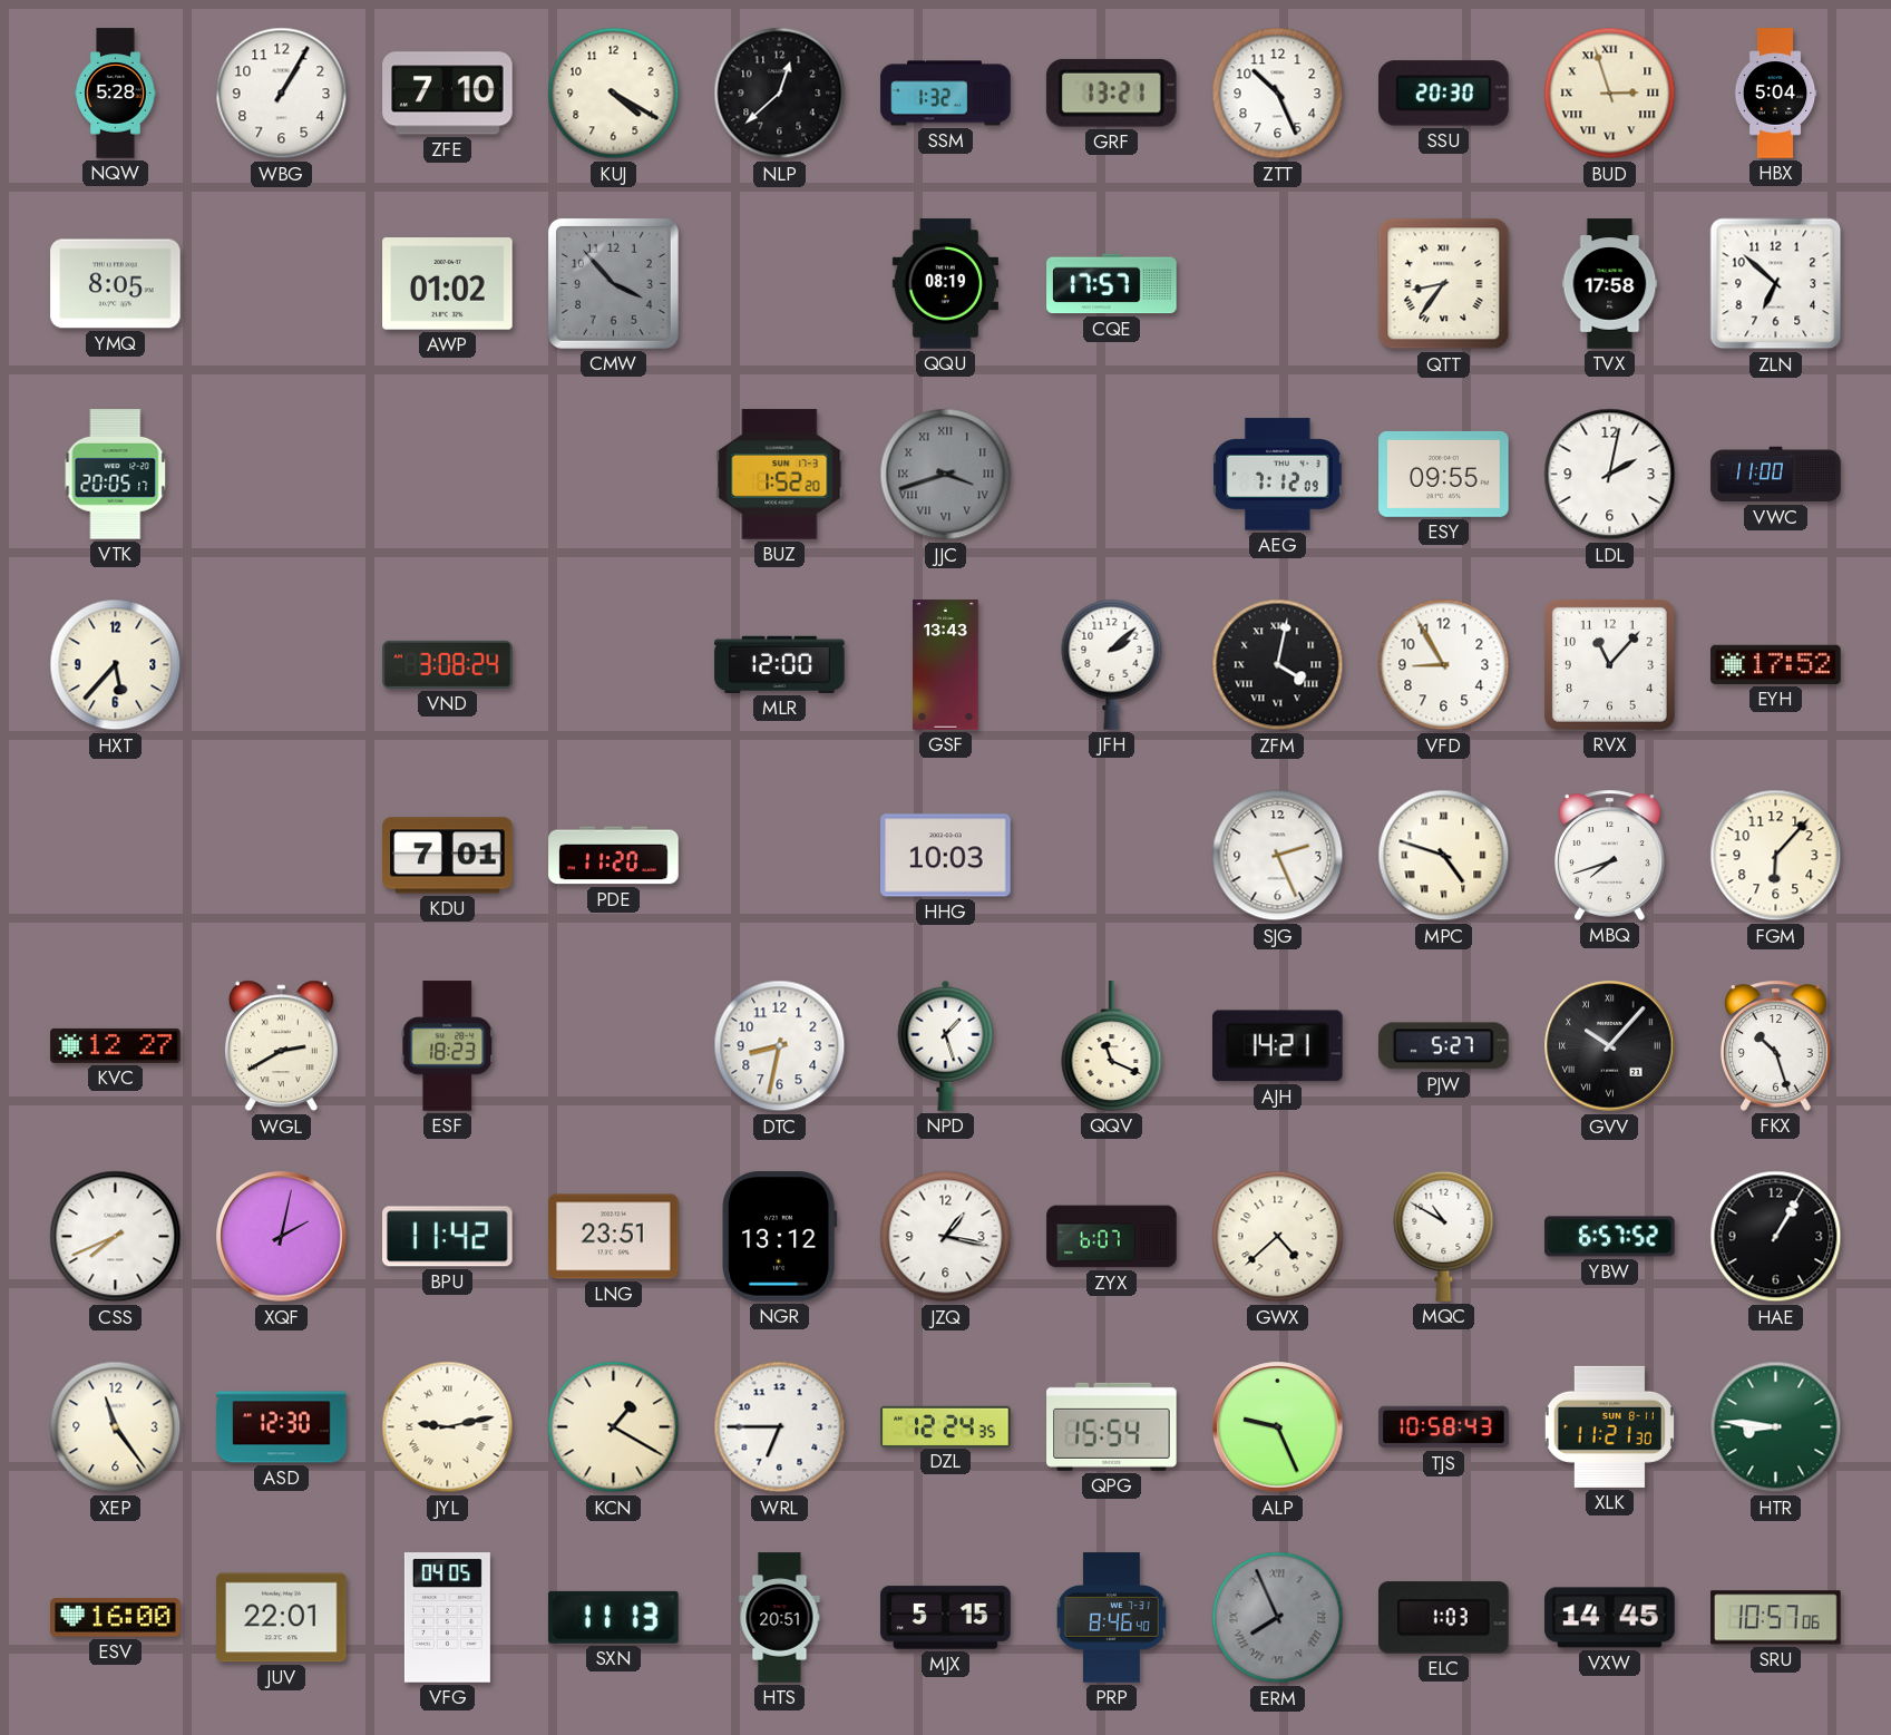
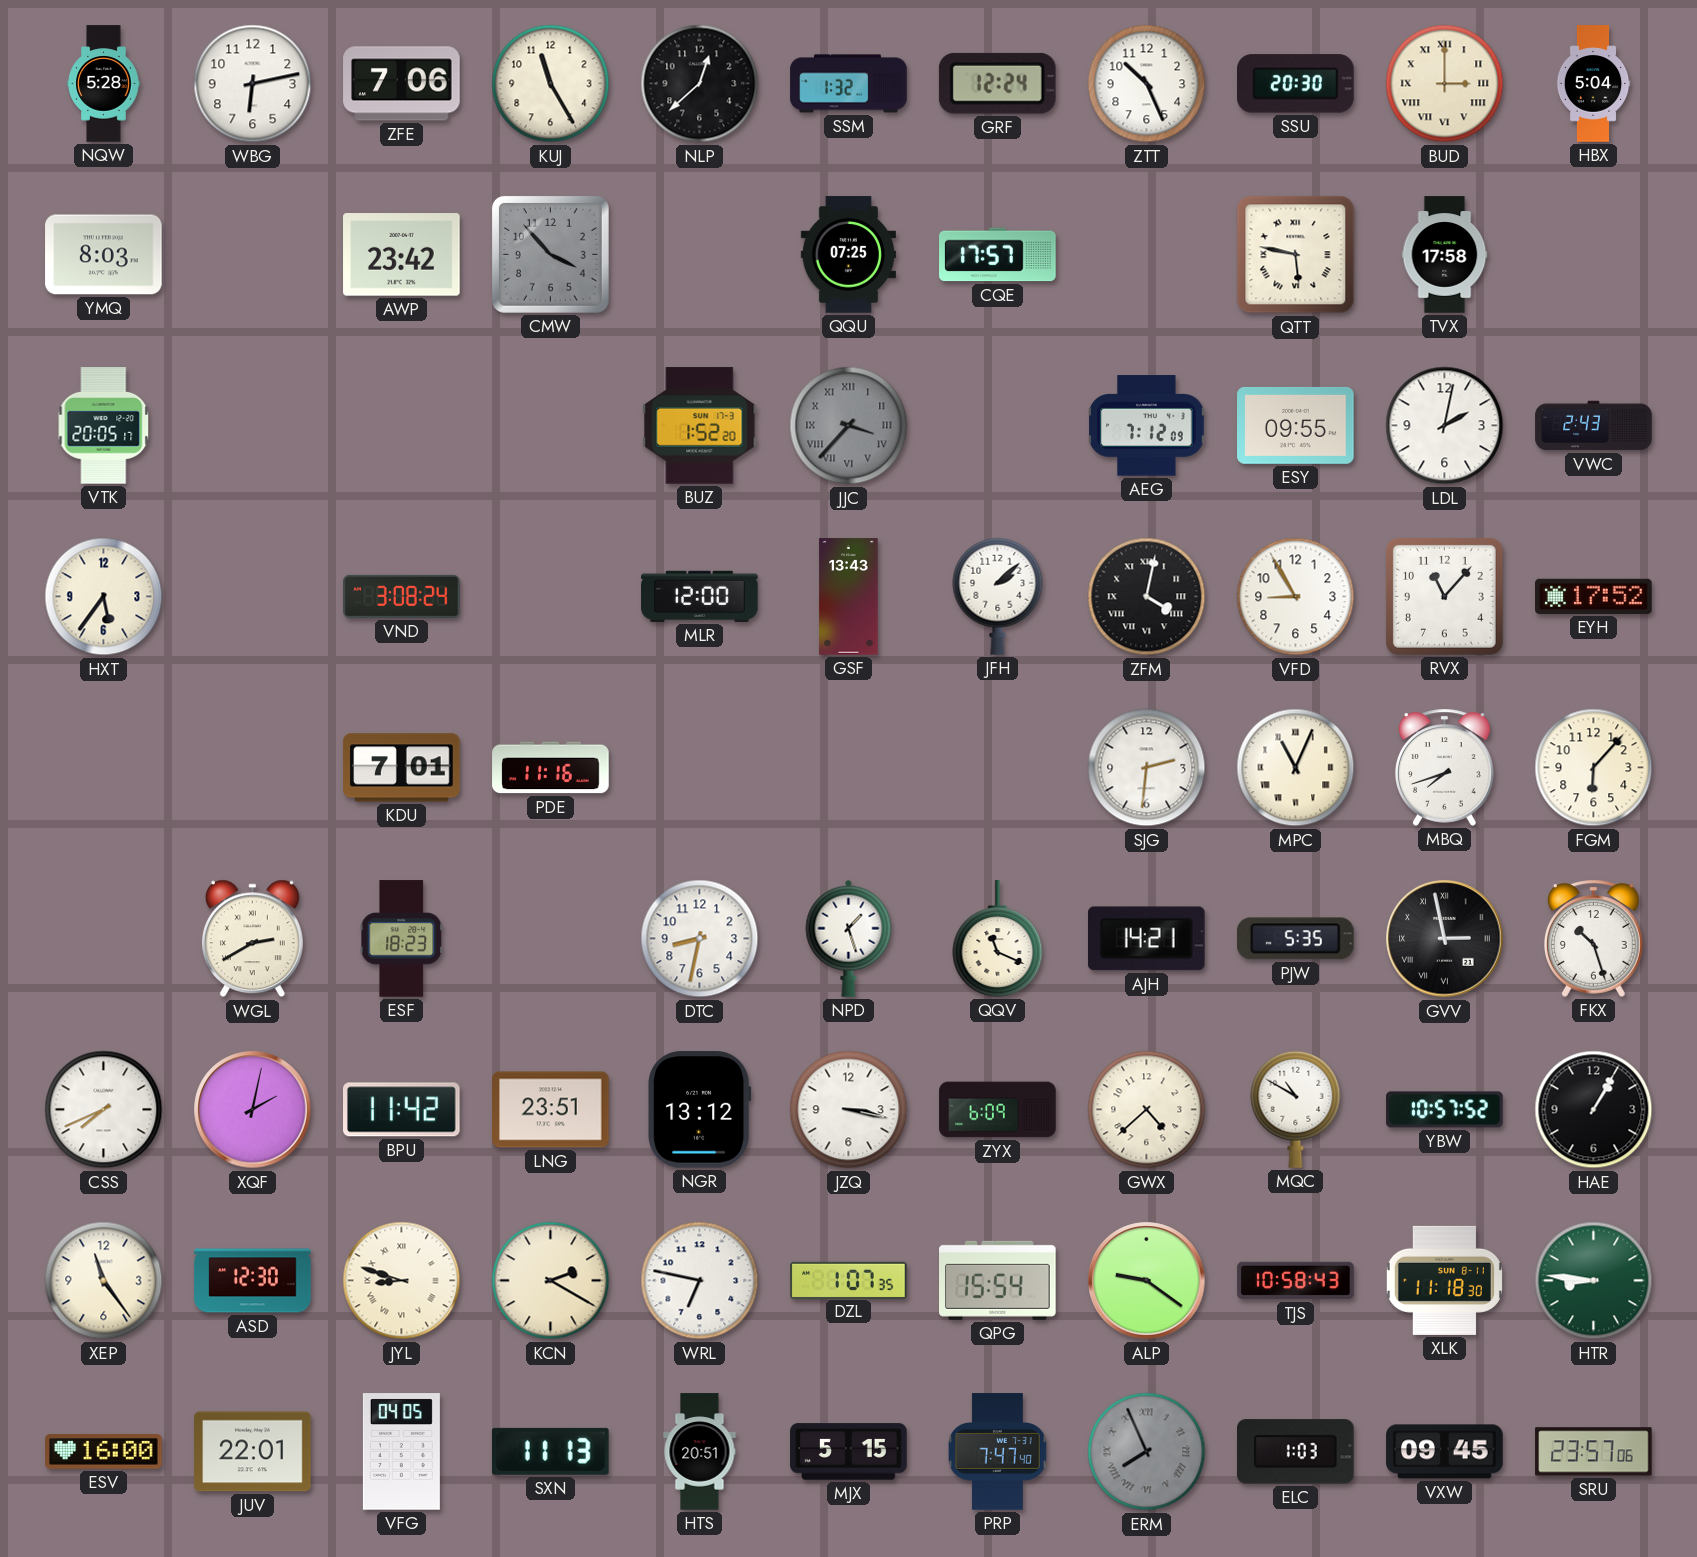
WBG: 1:05 -> 6:13
ZFE: 7:10 -> 7:06
KUJ: 4:20 -> 11:25
GRF: 13:21 -> 12:24
BUD: 2:57 -> 3:00
YMQ: 8:05 -> 8:03
AWP: 01:02 -> 23:42
QQU: 08:19 -> 07:25
QTT: 8:36 -> 5:47
ZLN: 6:52 -> none
JJC: 3:42 -> 3:37
VWC: 11:00 -> 2:43
HXT: 5:37 -> 5:36
PDE: 11:20 -> 11:16
HHG: 10:03 -> none
SJG: 2:26 -> 2:31
MPC: 4:48 -> 11:04
KVC: 12:27 -> none
PJW: 5:27 -> 5:35
GVV: 10:07 -> 2:58
JZQ: 1:17 -> 3:17
ZYX: 6:07 -> 6:09
YBW: 6:57 -> 10:57
JYL: 9:13 -> 8:48
KCN: 1:20 -> 2:20
WRL: 6:45 -> 6:47
DZL: 12:24 -> 1:07
ALP: 9:26 -> 9:21
XLK: 11:21 -> 11:18
PRP: 8:46 -> 7:47
VXW: 14:45 -> 09:45
SRU: 10:57 -> 23:57
